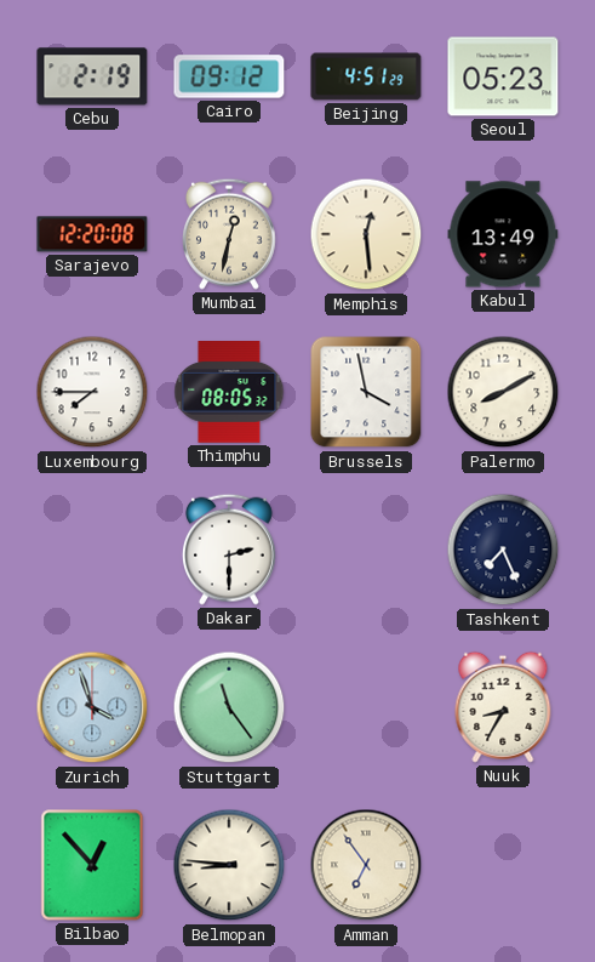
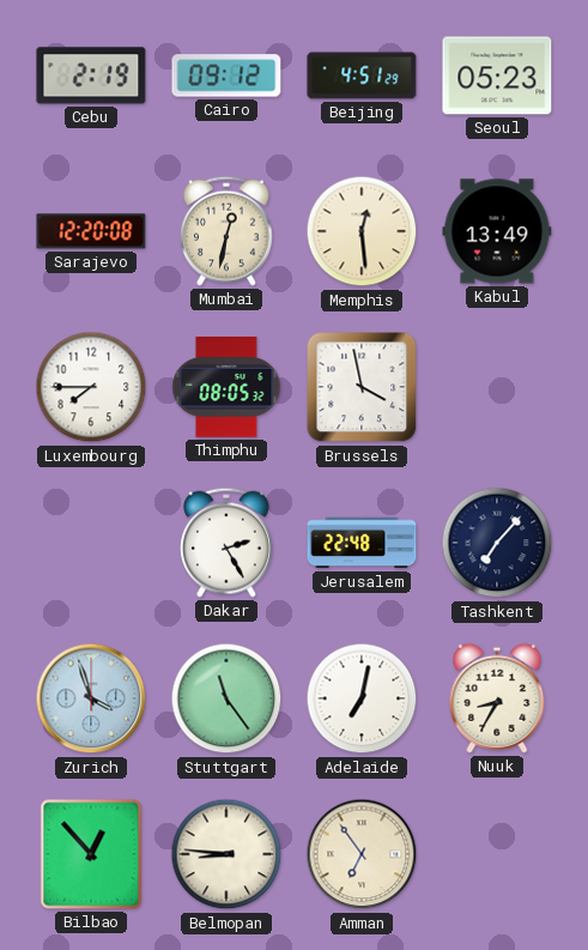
Palermo: 8:10 -> none
Dakar: 2:30 -> 2:25
Jerusalem: none -> 22:48
Tashkent: 7:26 -> 7:07
Adelaide: none -> 7:02
